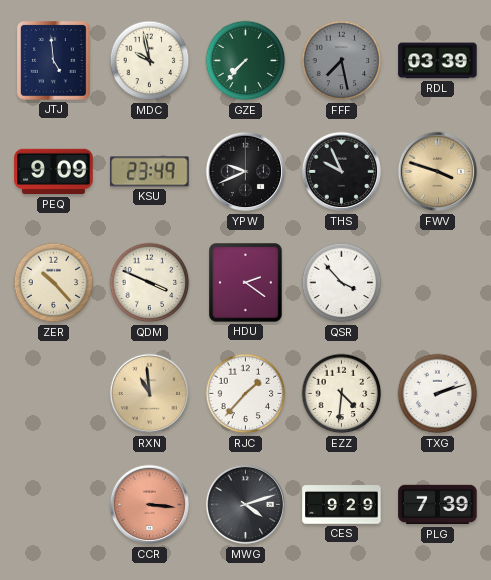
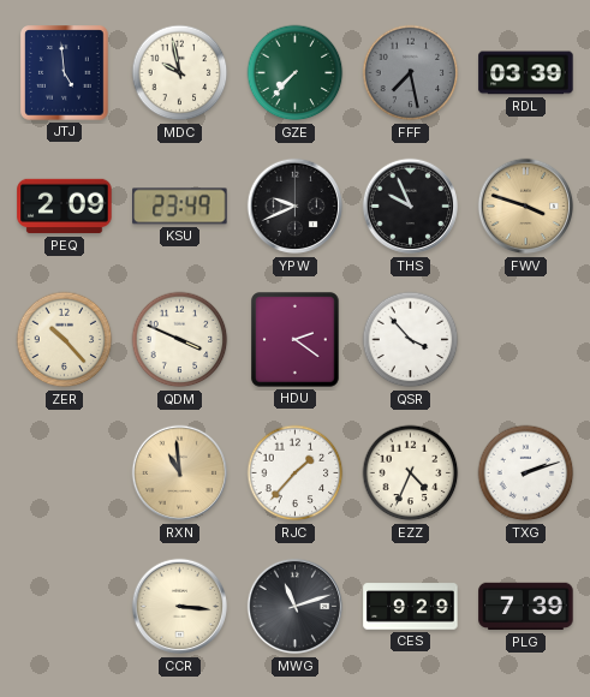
PEQ: 9:09 -> 2:09
EZZ: 4:31 -> 4:34
CCR dial: salmon -> cream
MWG: 4:12 -> 11:12
